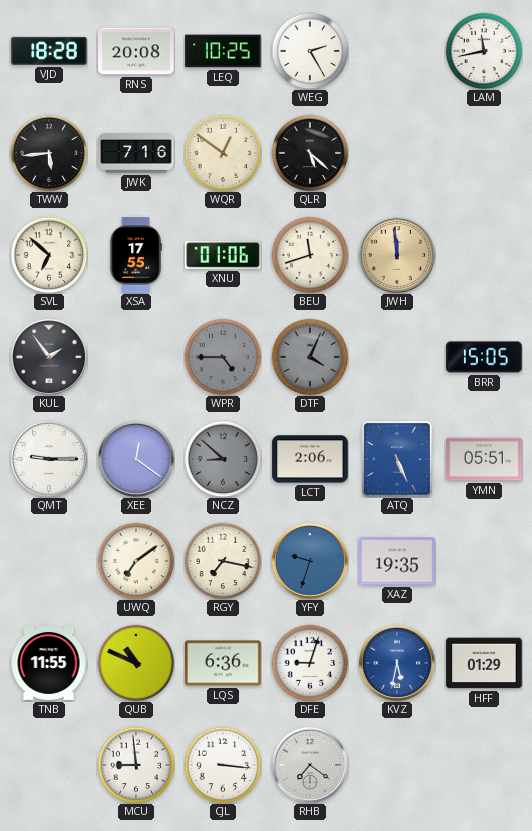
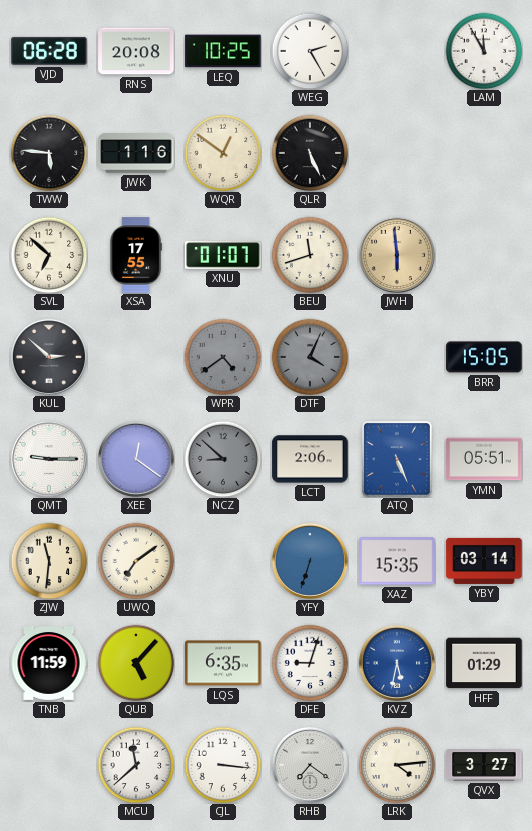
VJD: 18:28 -> 06:28
LAM: 11:43 -> 11:55
TWW: 5:44 -> 5:46
JWK: 7:16 -> 1:16
QLR: 5:22 -> 5:26
XNU: 01:06 -> 01:07
JWH: 11:59 -> 5:59
KUL: 1:54 -> 2:52
WPR: 4:45 -> 4:39
ZJW: none -> 11:31
RGY: 7:17 -> none
YFY: 9:33 -> 6:33
XAZ: 19:35 -> 15:35
YBY: none -> 03:14
TNB: 11:55 -> 11:59
QUB: 10:49 -> 5:07
LQS: 6:36 -> 6:35
MCU: 8:59 -> 11:38
LRK: none -> 4:14
QVX: none -> 3:27
